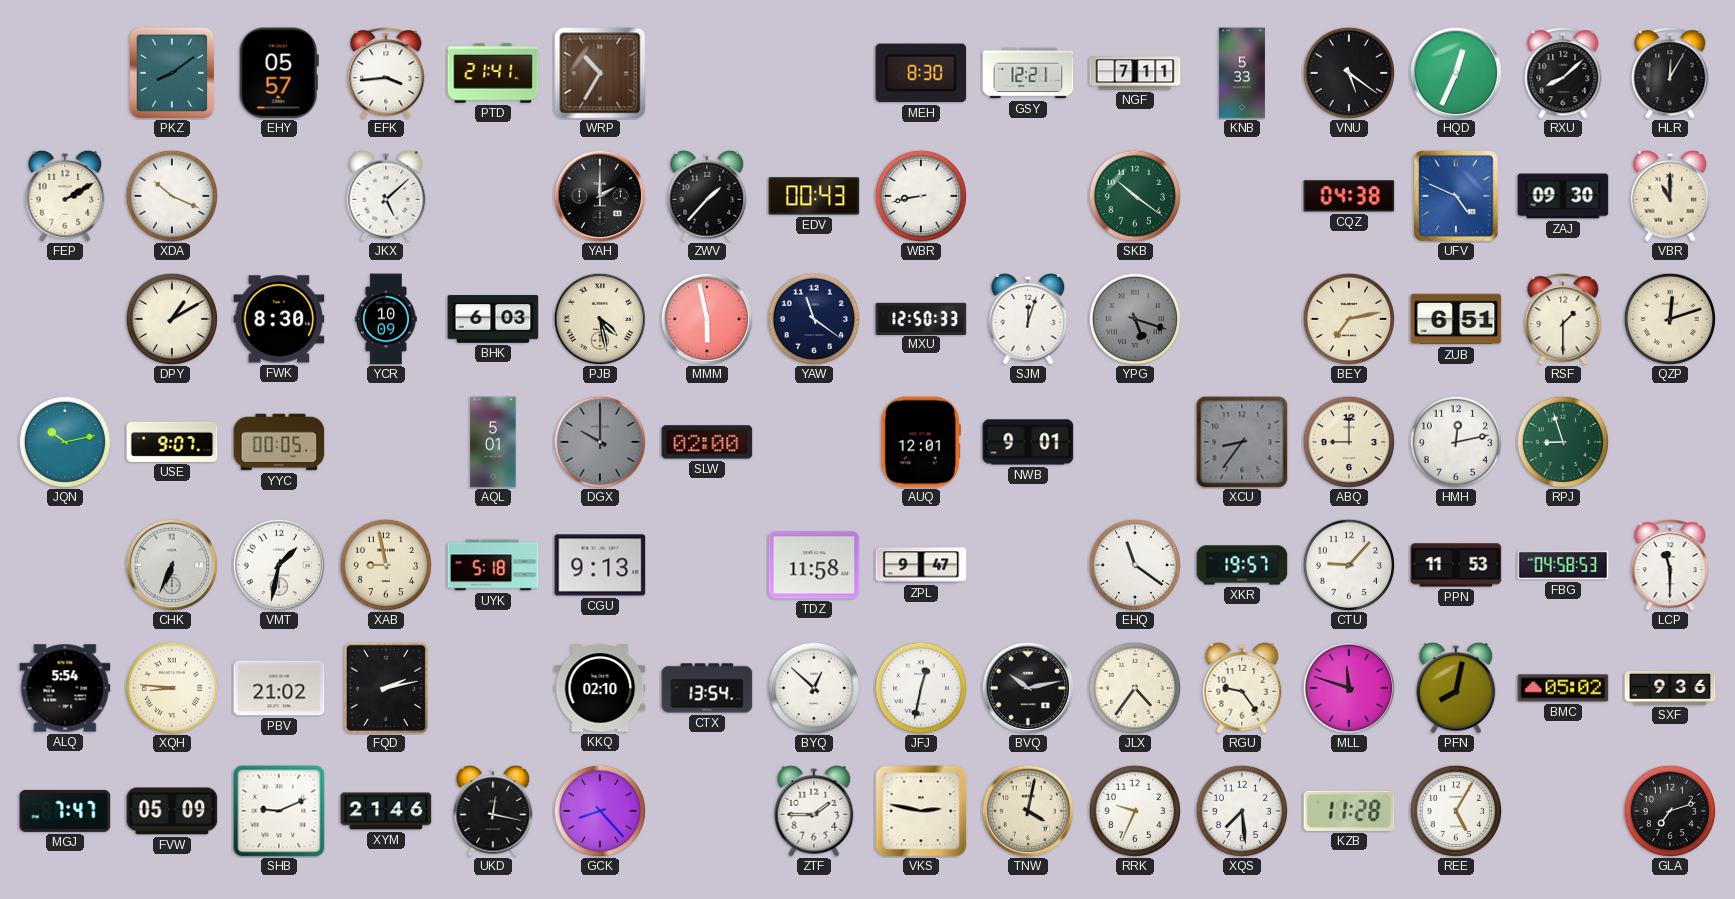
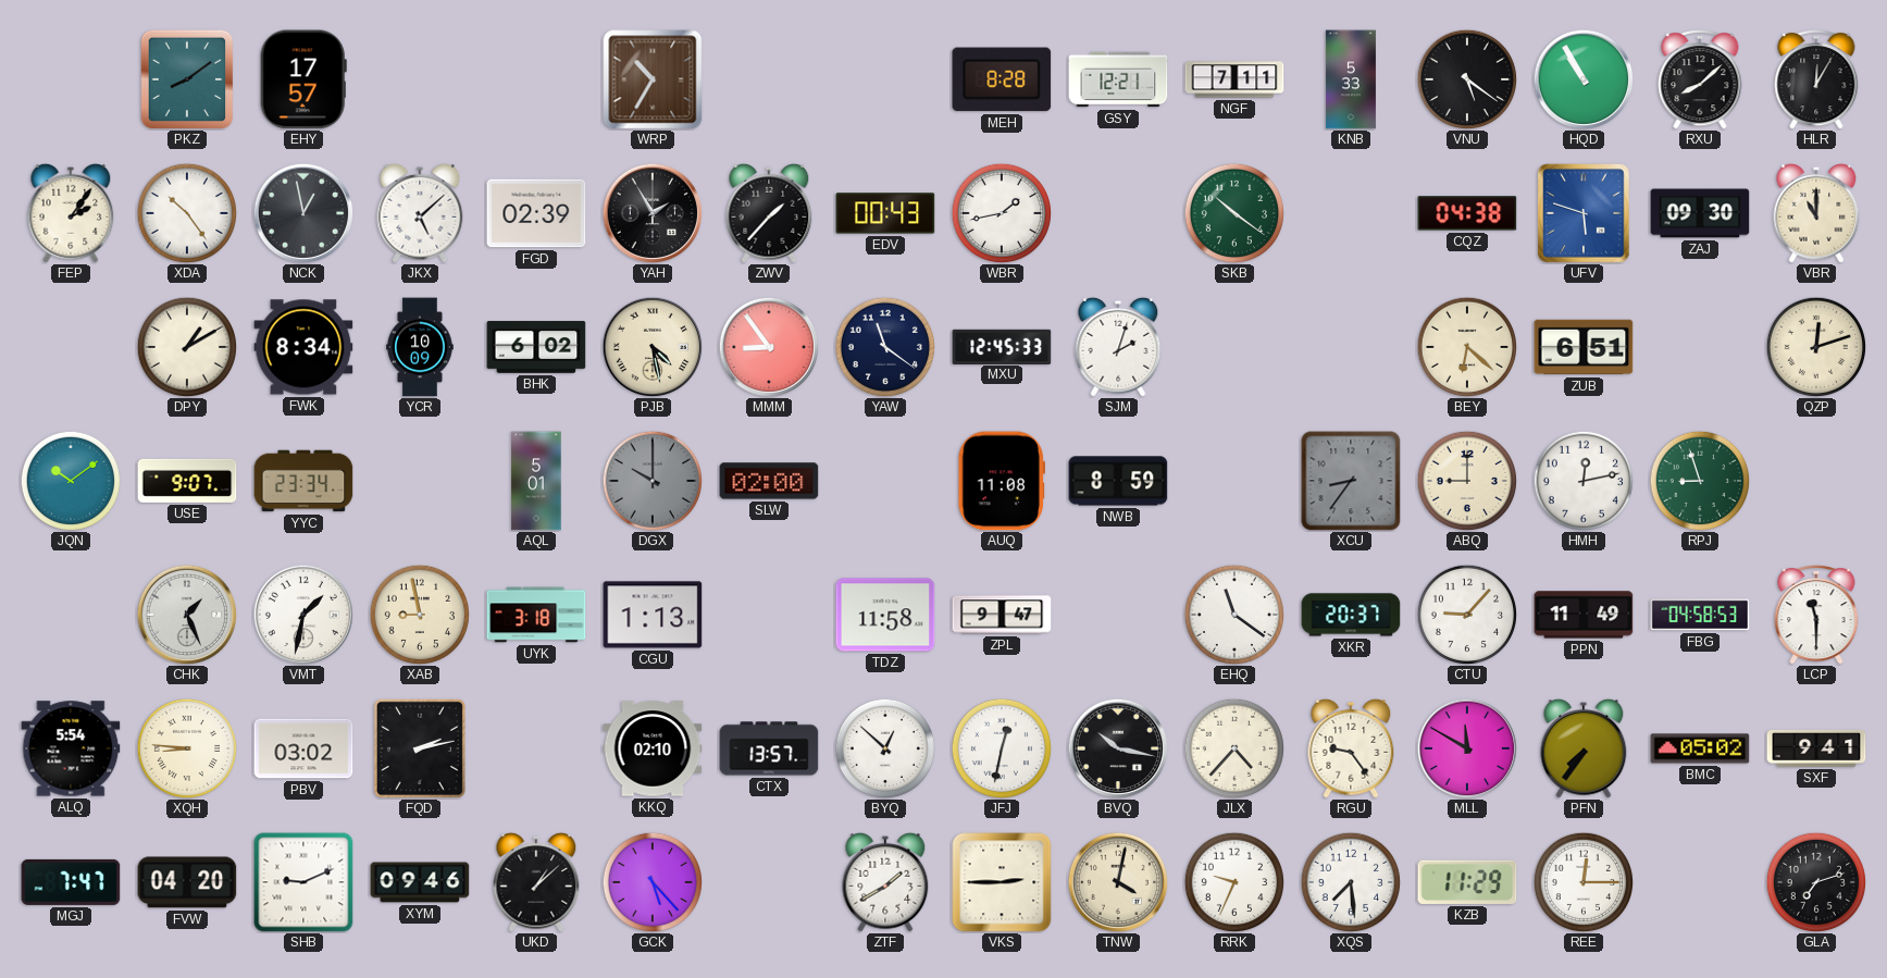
EHY: 05:57 -> 17:57
EFK: 3:44 -> none
PTD: 21:41 -> none
MEH: 8:30 -> 8:28
HQD: 12:34 -> 10:55
FEP: 2:10 -> 2:06
XDA: 10:19 -> 10:24
NCK: none -> 12:58
FGD: none -> 02:39
YAH: 2:00 -> 1:55
WBR: 8:43 -> 1:43
UFV: 4:49 -> 5:48
FWK: 8:30 -> 8:34
BHK: 6:03 -> 6:02
MMM: 5:58 -> 8:54
MXU: 12:50 -> 12:45
SJM: 12:03 -> 2:03
YPG: 5:18 -> none
BEY: 7:13 -> 6:22
RSF: 1:30 -> none
JQN: 10:13 -> 10:09
YYC: 00:05 -> 23:34
AUQ: 12:01 -> 11:08
NWB: 9:01 -> 8:59
CHK: 6:34 -> 1:26
UYK: 5:18 -> 3:18
CGU: 9:13 -> 1:13
XKR: 19:57 -> 20:37
PPN: 11:53 -> 11:49
PBV: 21:02 -> 03:02
CTX: 13:54 -> 13:57
BVQ: 10:13 -> 10:17
JLX: 4:36 -> 4:37
MLL: 11:48 -> 11:50
PFN: 8:02 -> 7:36
SXF: 9:36 -> 9:41
FVW: 05:09 -> 04:20
XYM: 21:46 -> 09:46
UKD: 12:17 -> 1:08
GCK: 8:23 -> 5:23
ZTF: 1:45 -> 1:40
VKS: 2:47 -> 2:45
KZB: 11:28 -> 11:29
REE: 5:05 -> 12:15
